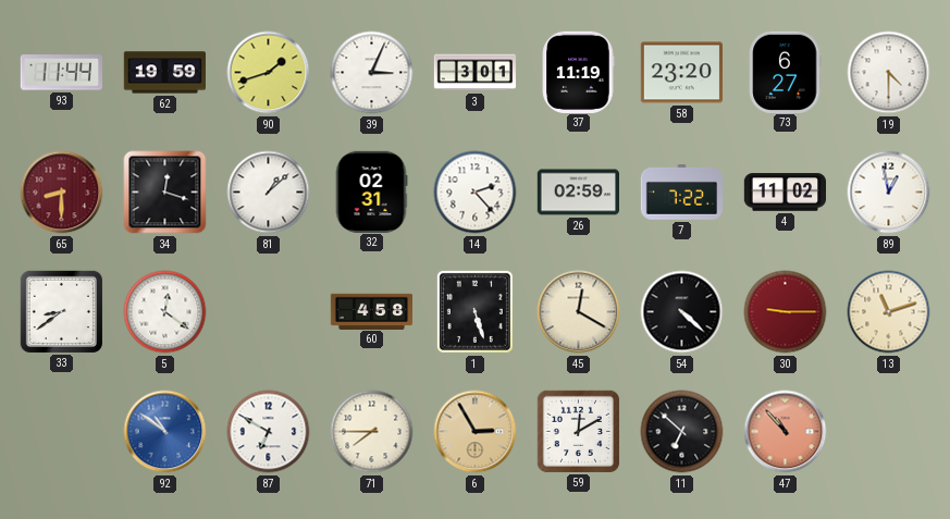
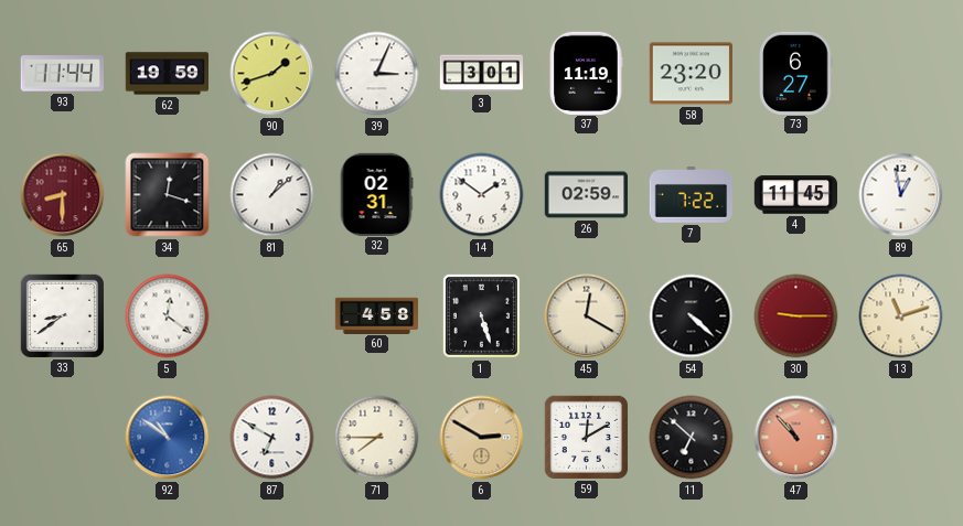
19: 4:30 -> none
14: 2:23 -> 1:51
4: 11:02 -> 11:45
6: 2:55 -> 2:50
